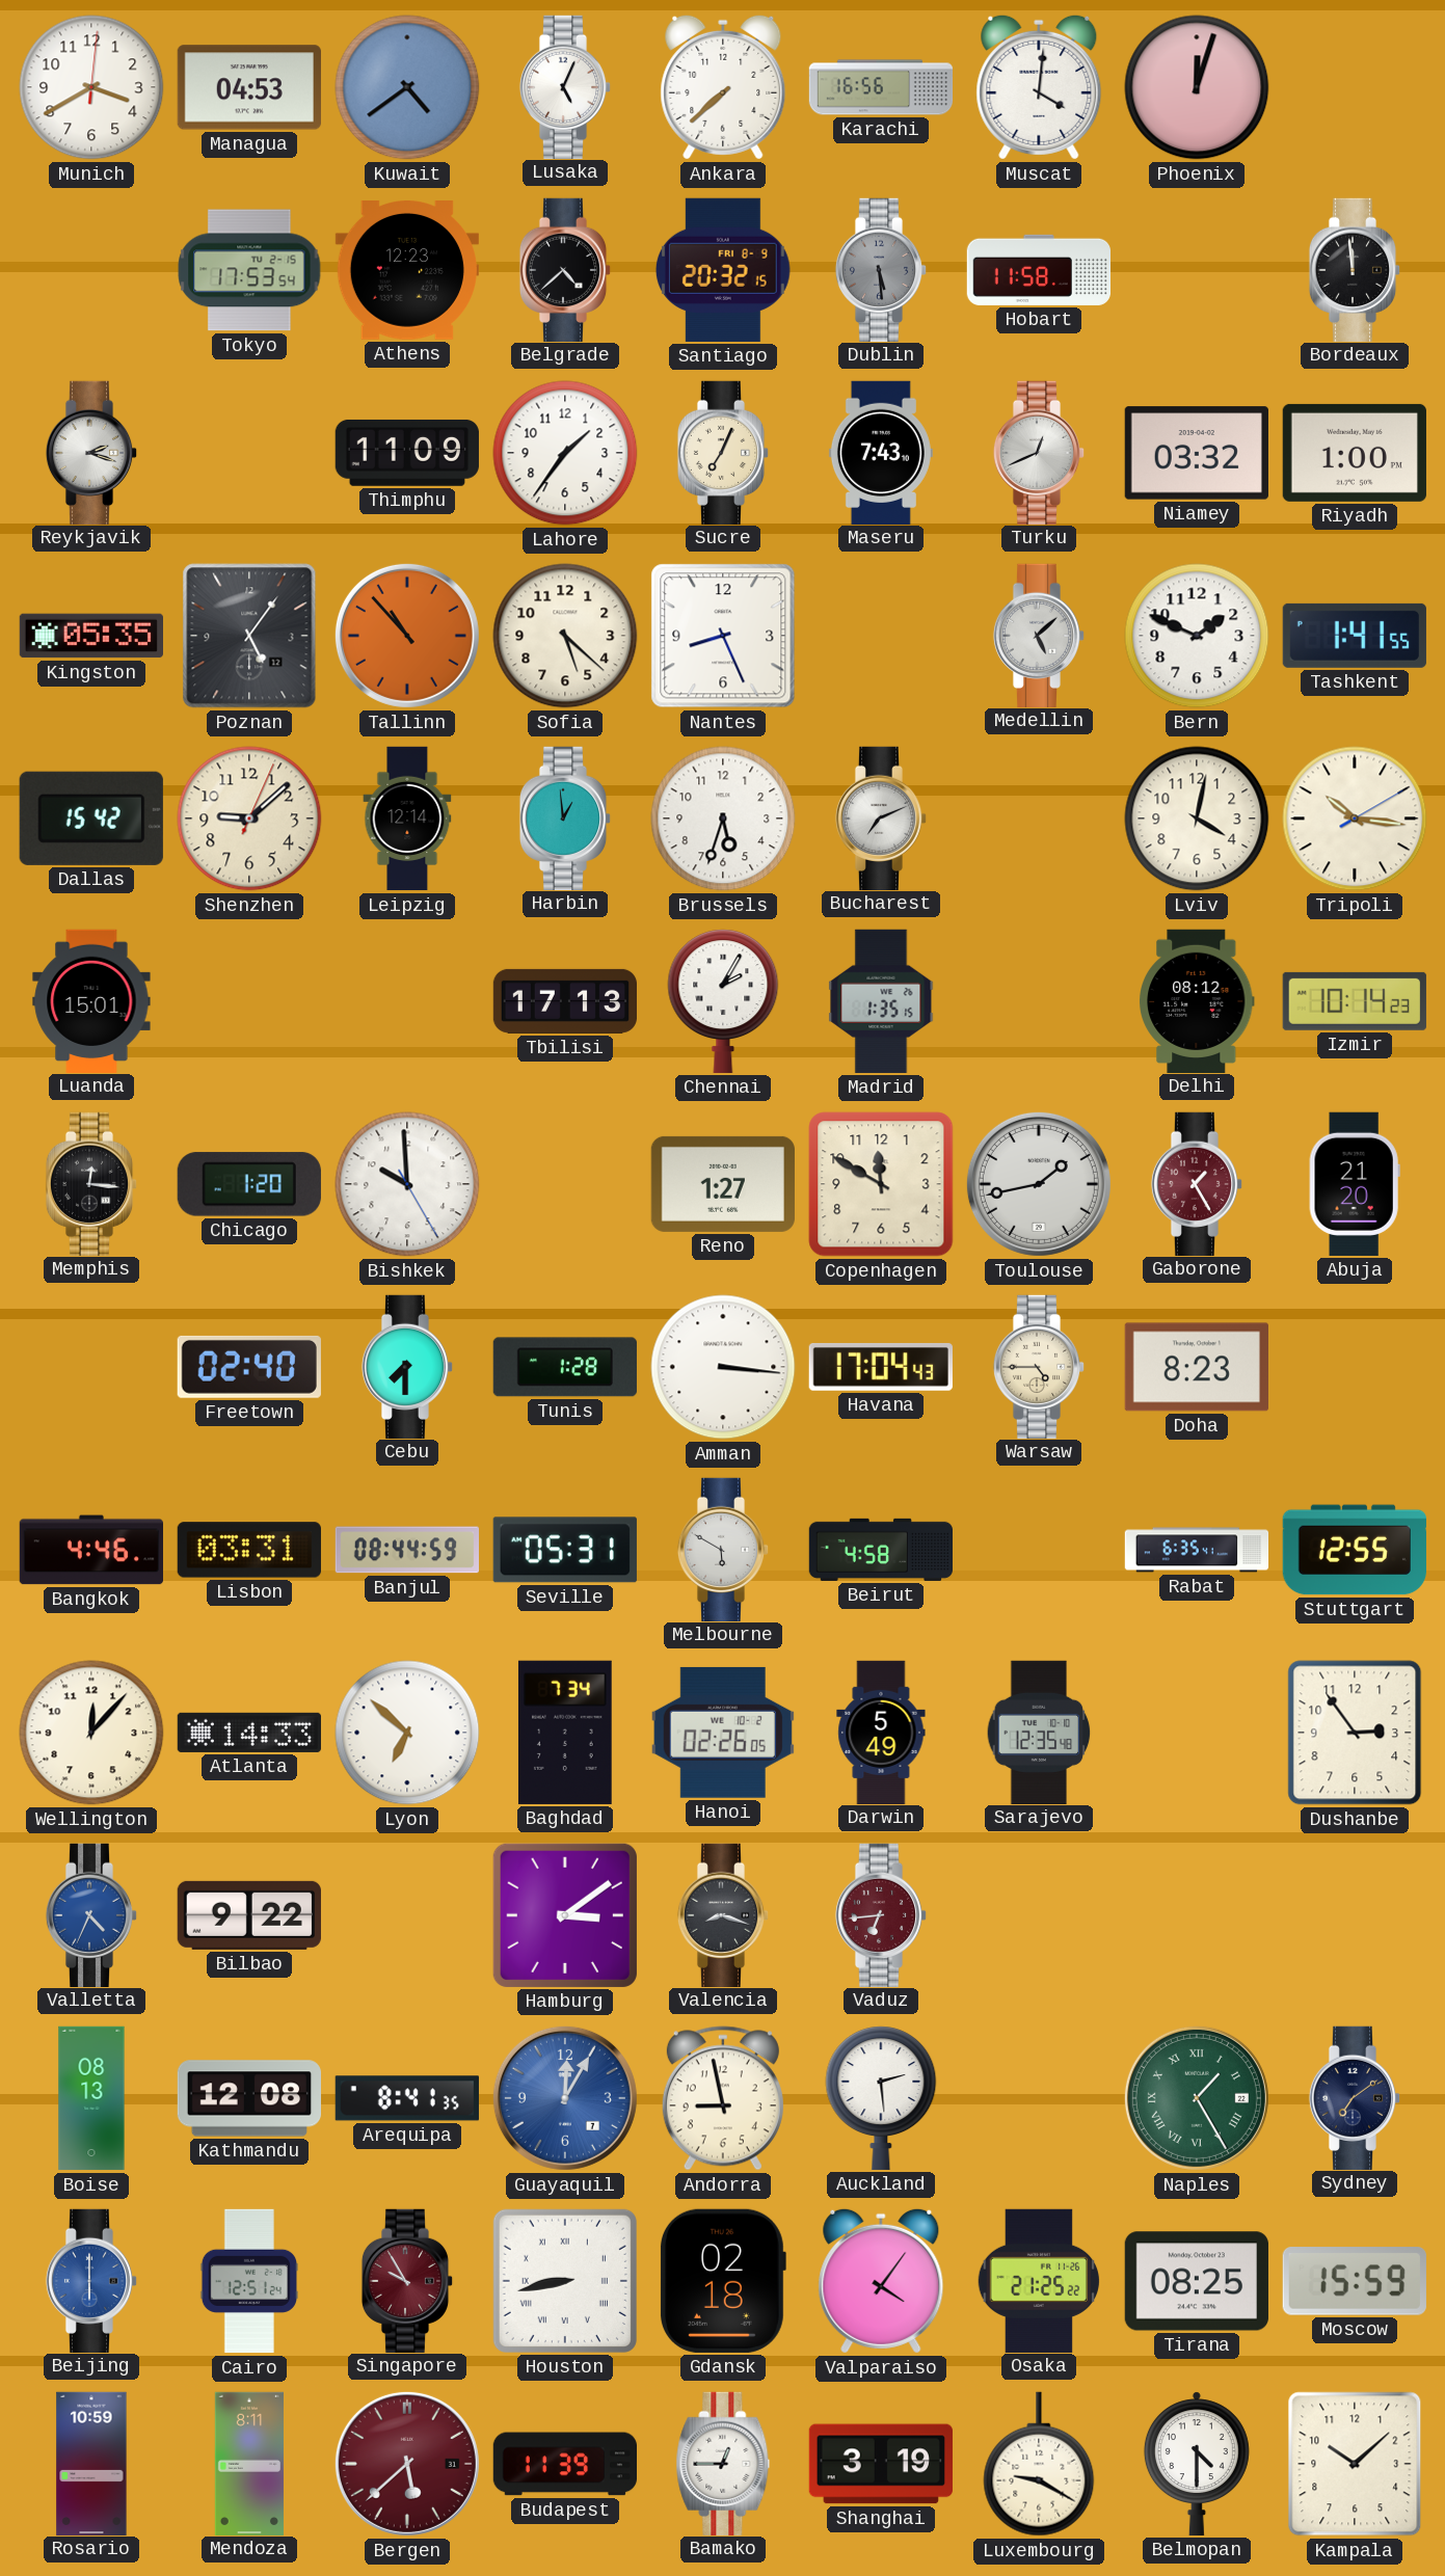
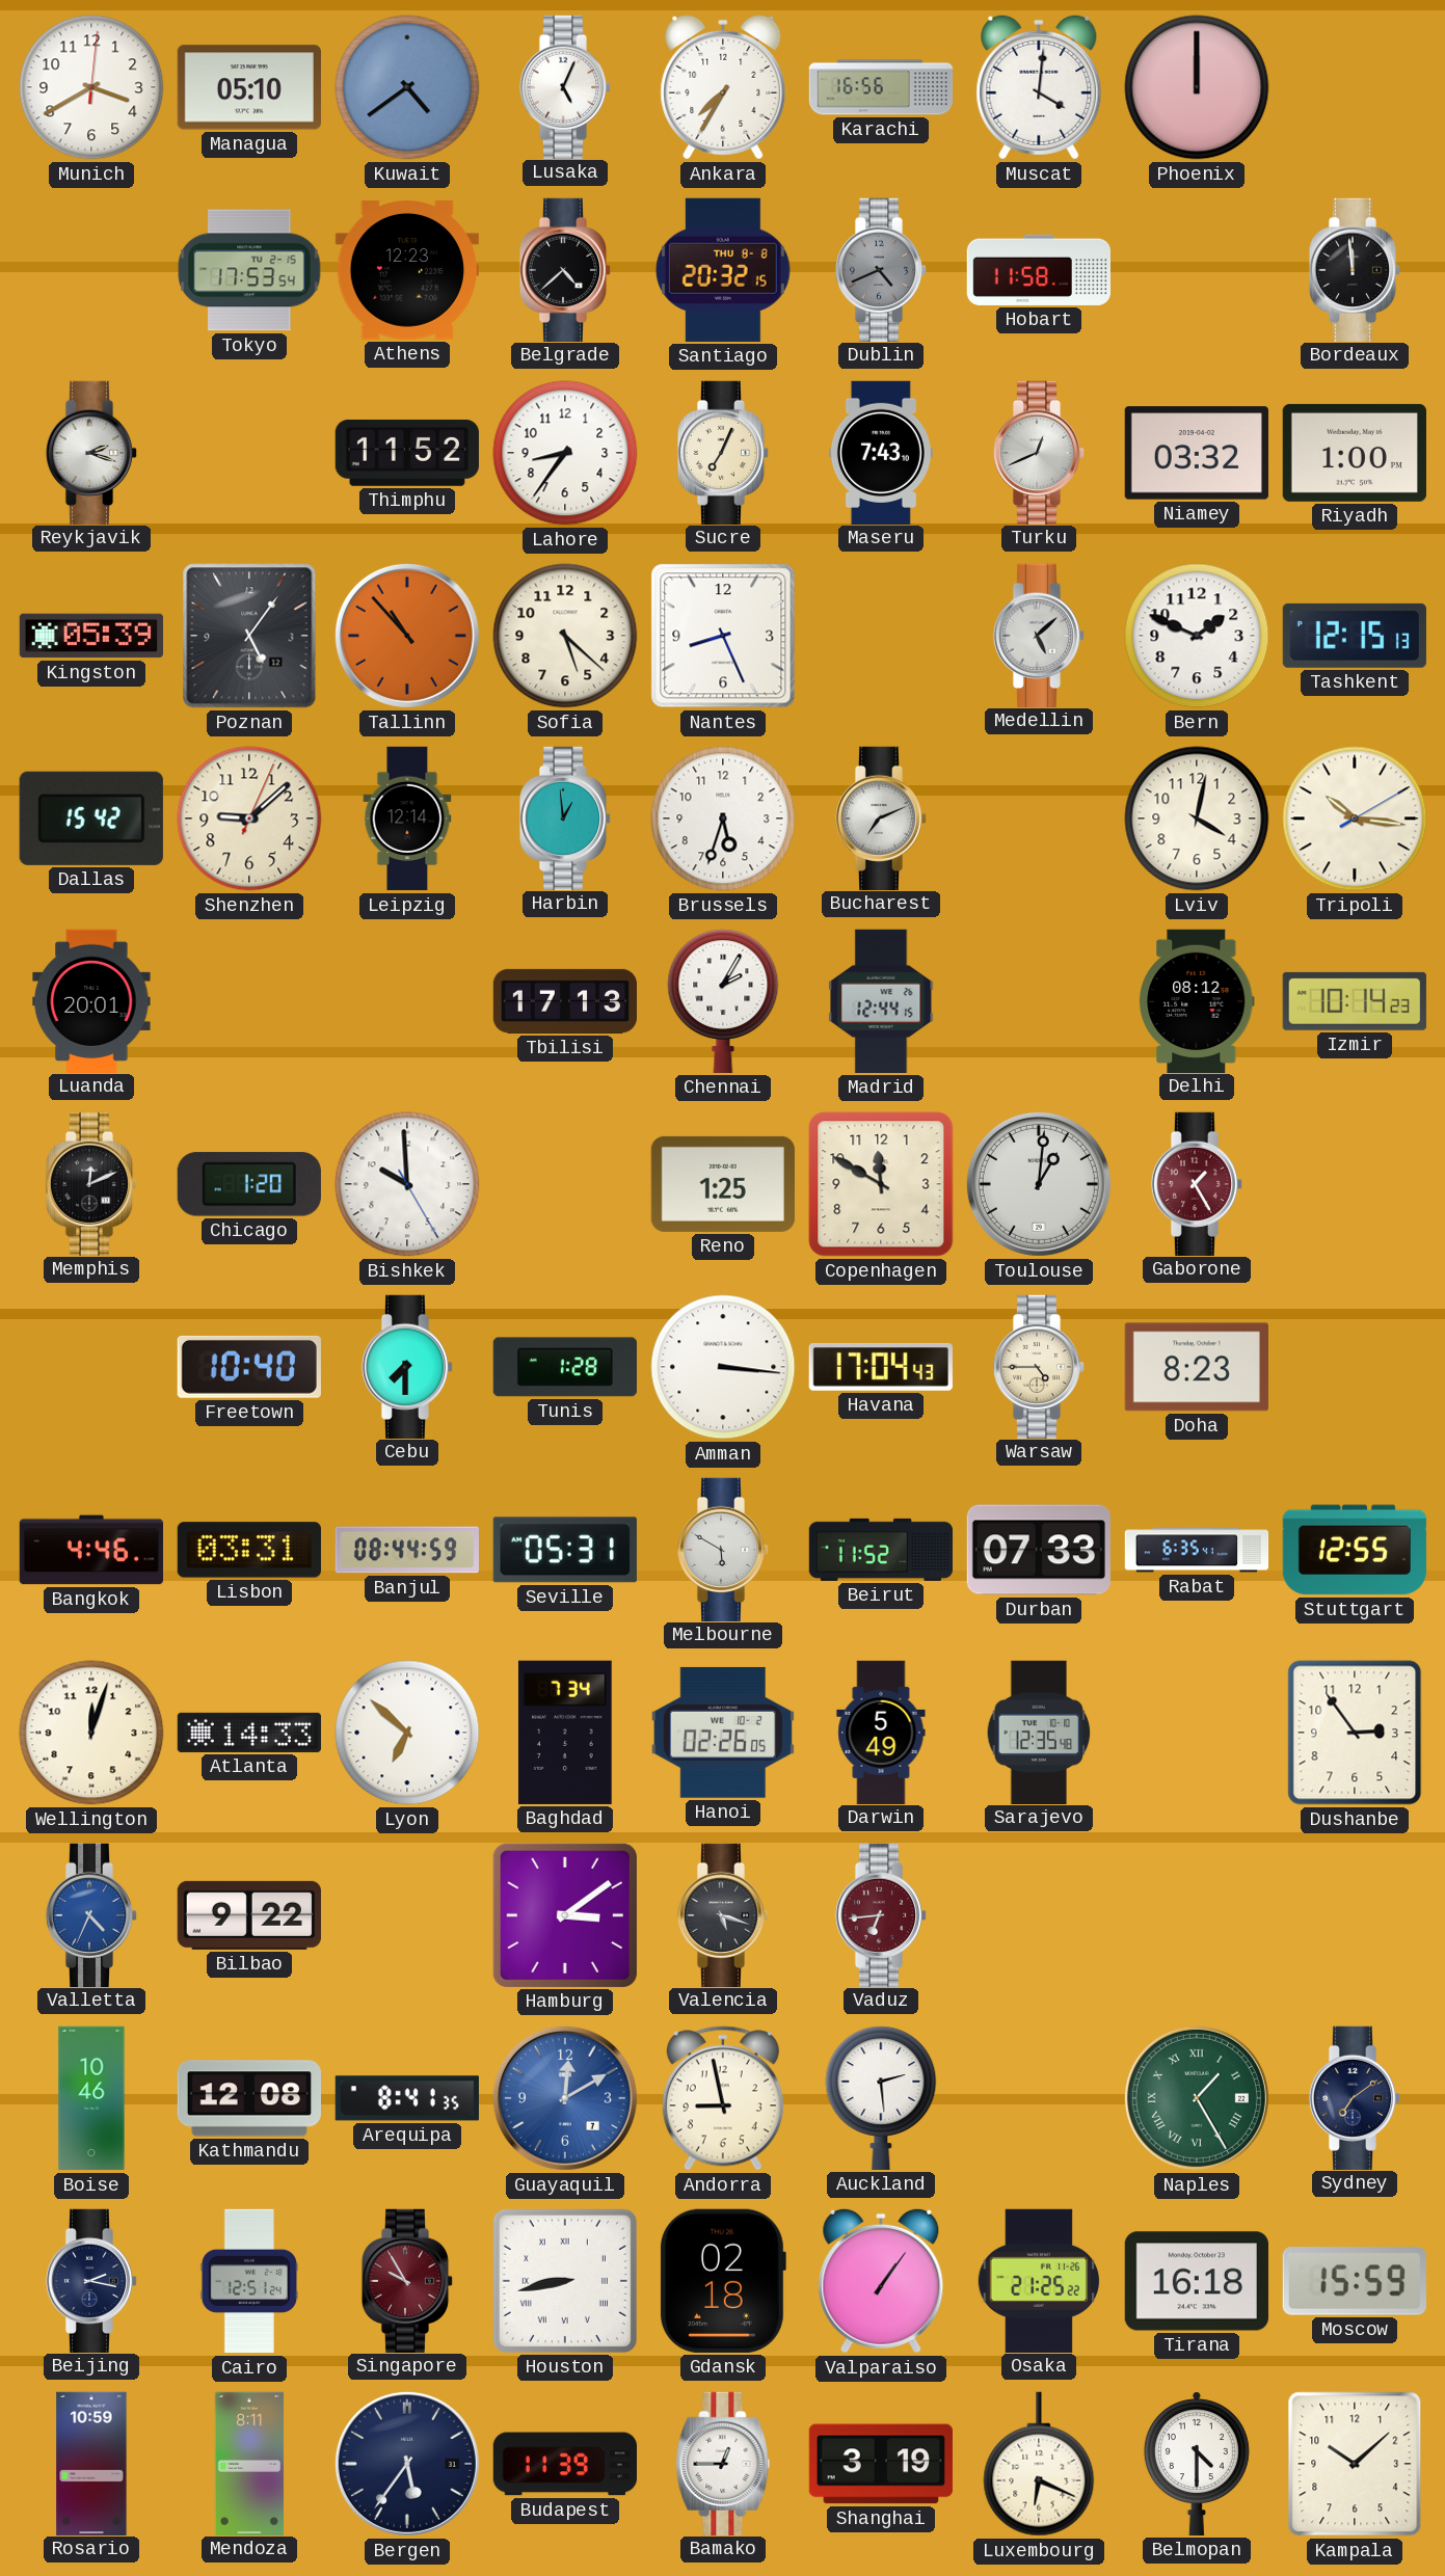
Managua: 04:53 -> 05:10
Ankara: 7:38 -> 7:35
Phoenix: 12:03 -> 12:00
Santiago date: FRI 8-9 -> THU 8-8
Dublin: 5:29 -> 4:41
Thimphu: 11:09 -> 11:52
Lahore: 1:36 -> 8:36
Kingston: 05:35 -> 05:39
Tashkent: 1:41 -> 12:15
Luanda: 15:01 -> 20:01
Madrid: 1:35 -> 12:44
Memphis: 12:16 -> 12:11
Reno: 1:27 -> 1:25
Toulouse: 1:43 -> 1:01
Abuja: 21:20 -> none
Freetown: 02:40 -> 10:40
Beirut: 4:58 -> 11:52
Durban: none -> 07:33
Wellington: 12:07 -> 12:03
Valencia: 8:18 -> 5:18
Boise: 08:13 -> 10:46
Guayaquil: 12:05 -> 12:10
Beijing: 6:00 -> 2:17
Beijing dial: blue -> navy
Valparaiso: 4:06 -> 1:06
Tirana: 08:25 -> 16:18
Bergen: 5:38 -> 5:36
Bergen dial: burgundy -> navy
Luxembourg: 9:20 -> 6:19
